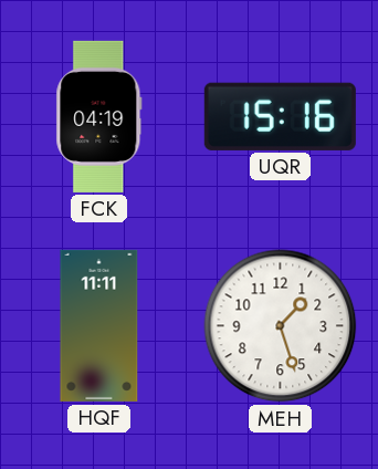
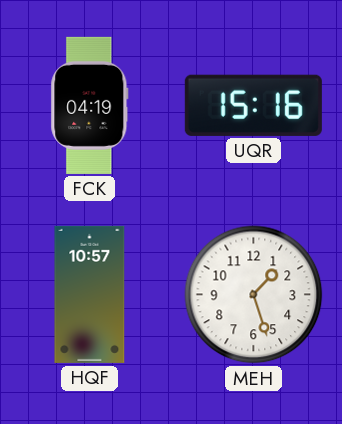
HQF: 11:11 -> 10:57
